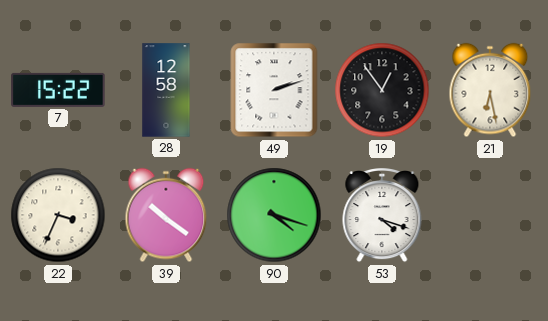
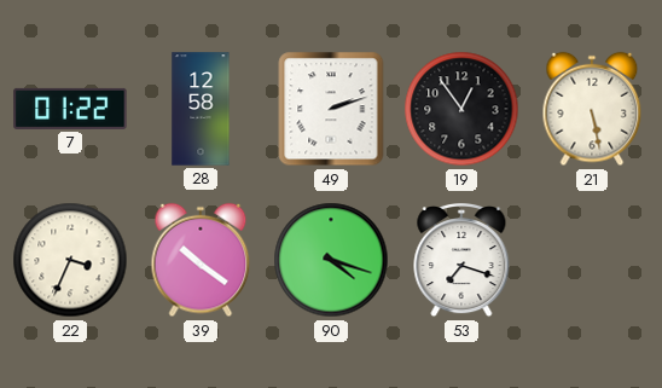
7: 15:22 -> 01:22
21: 6:28 -> 5:28
53: 4:18 -> 7:18
